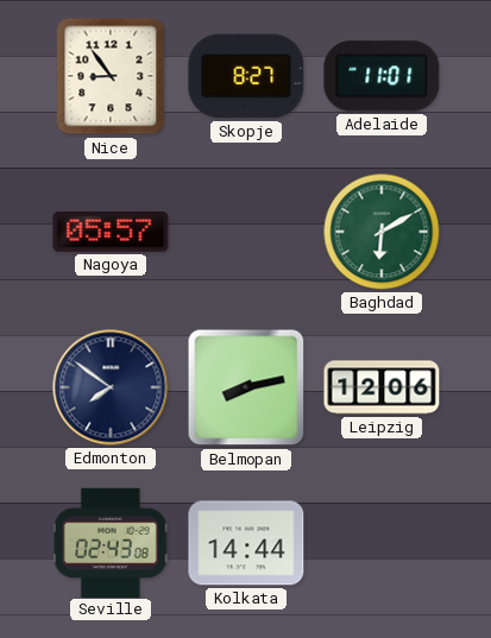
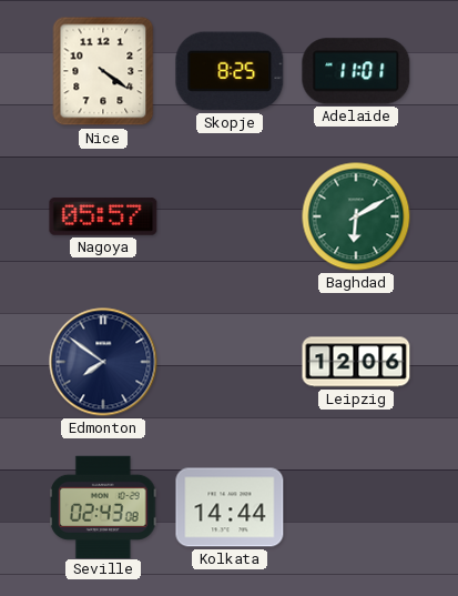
Nice: 8:54 -> 4:21
Skopje: 8:27 -> 8:25
Belmopan: 8:13 -> none
